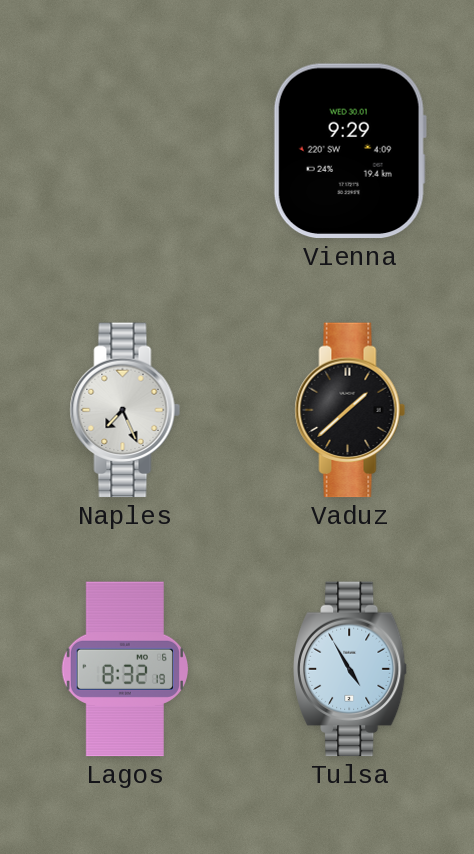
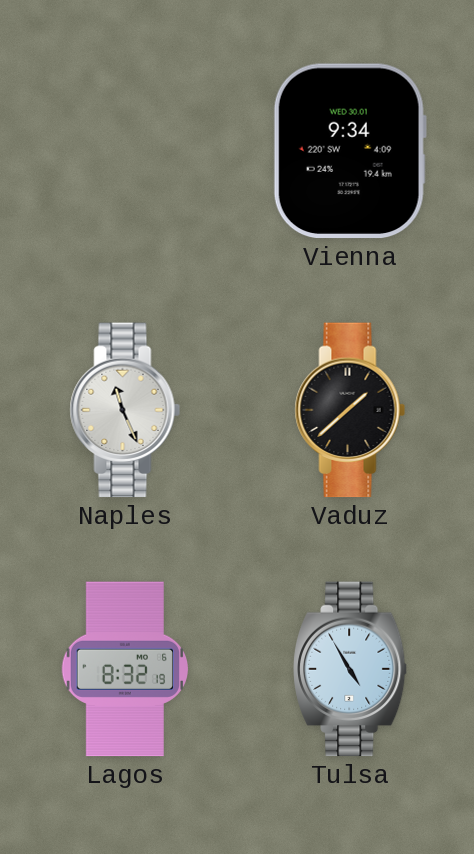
Vienna: 9:29 -> 9:34
Naples: 7:26 -> 11:26
